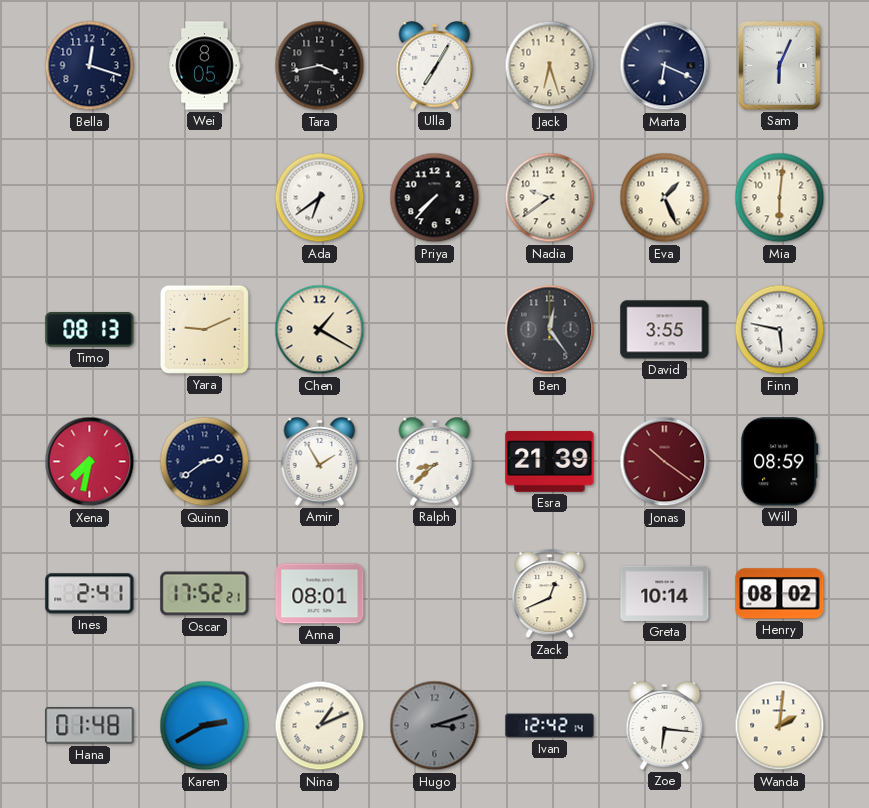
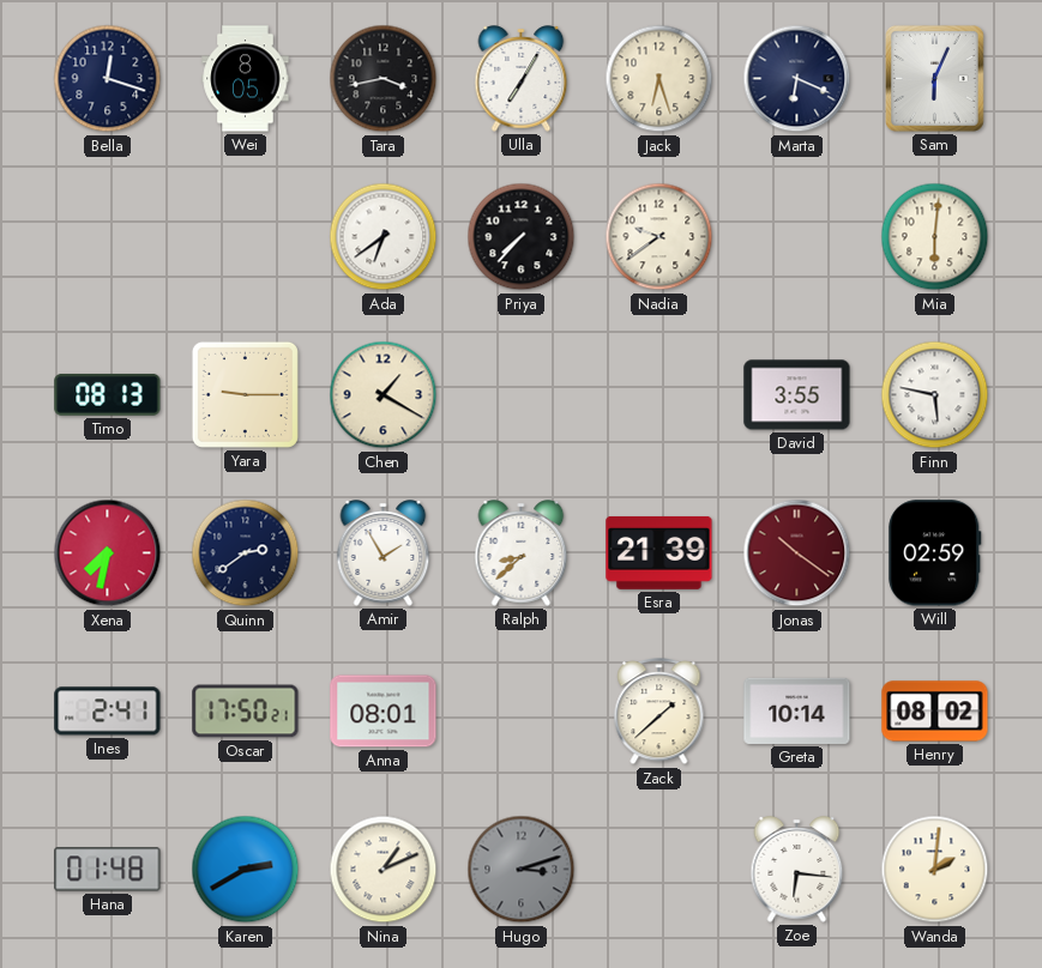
Eva: 1:26 -> none
Yara: 9:11 -> 9:15
Ben: 12:24 -> none
Will: 08:59 -> 02:59
Oscar: 17:52 -> 17:50
Zack: 12:41 -> 1:38
Ivan: 12:42 -> none
